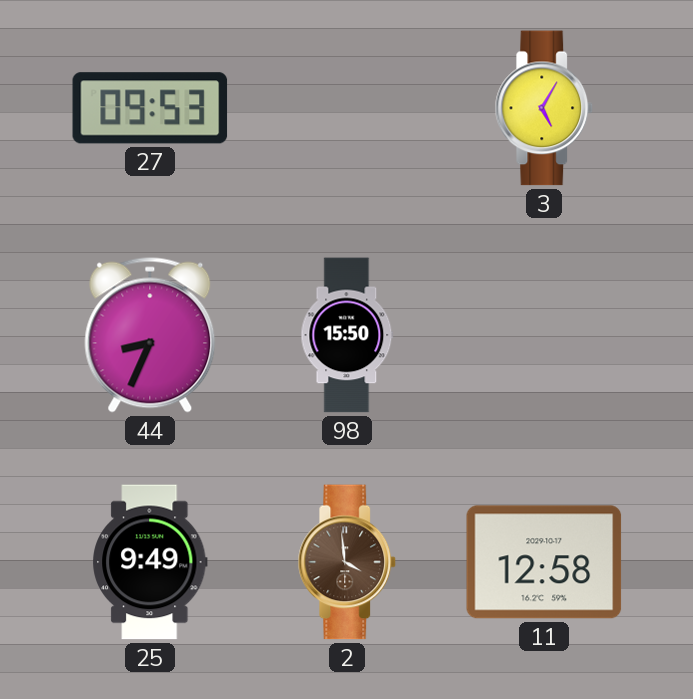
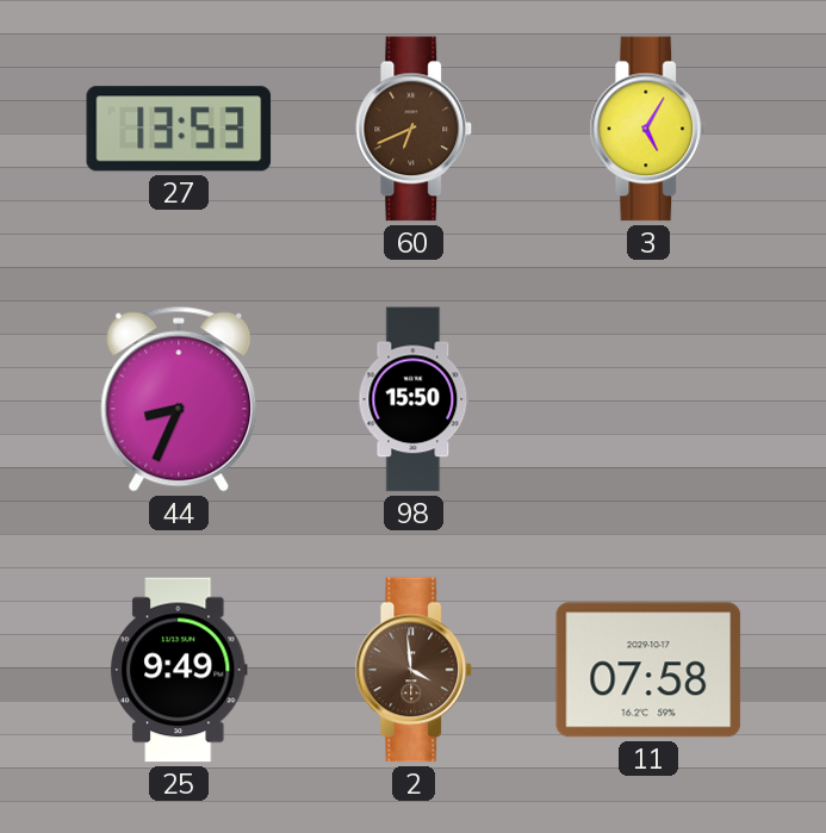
27: 09:53 -> 13:53
60: none -> 6:41
11: 12:58 -> 07:58
